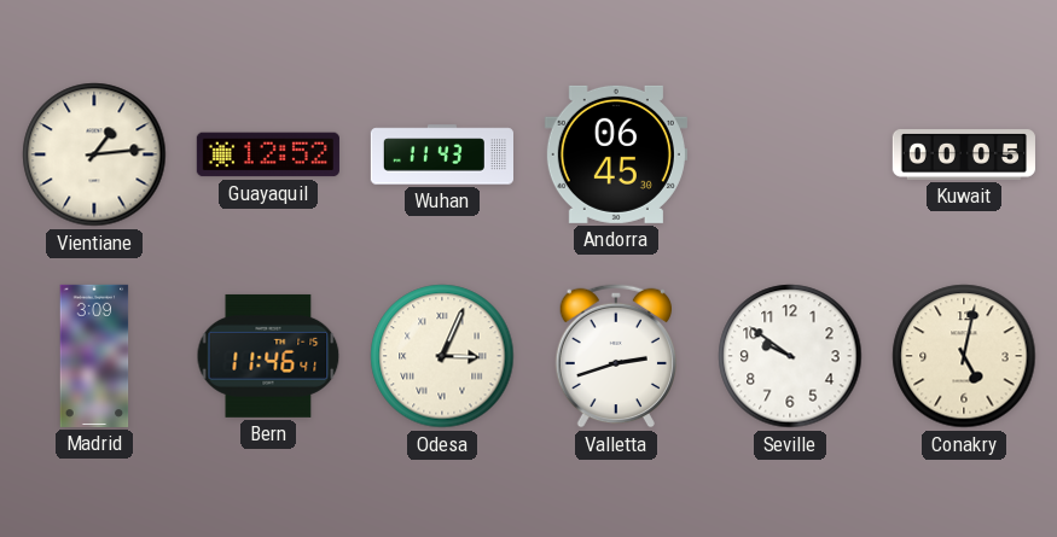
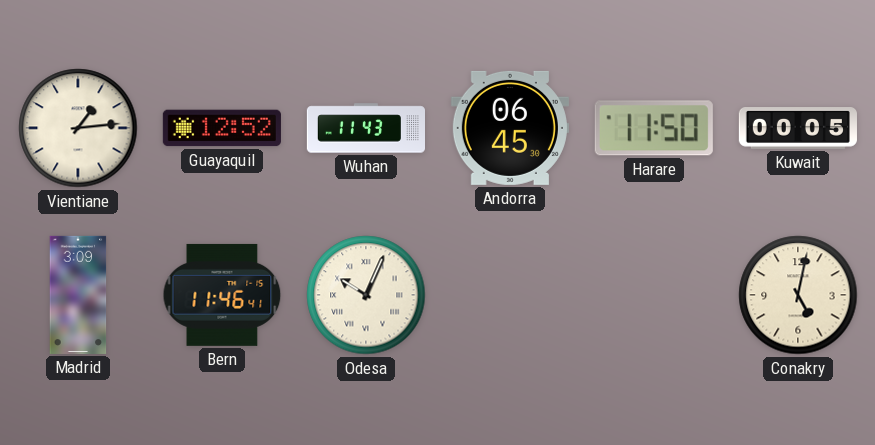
Harare: none -> 11:50
Odesa: 3:04 -> 10:04
Valletta: 2:42 -> none
Seville: 9:51 -> none
